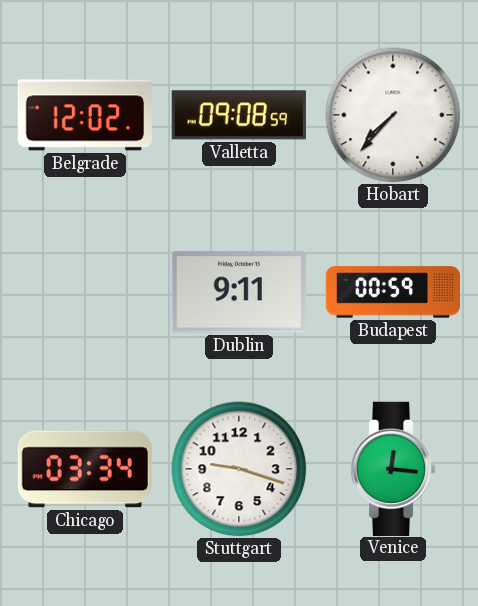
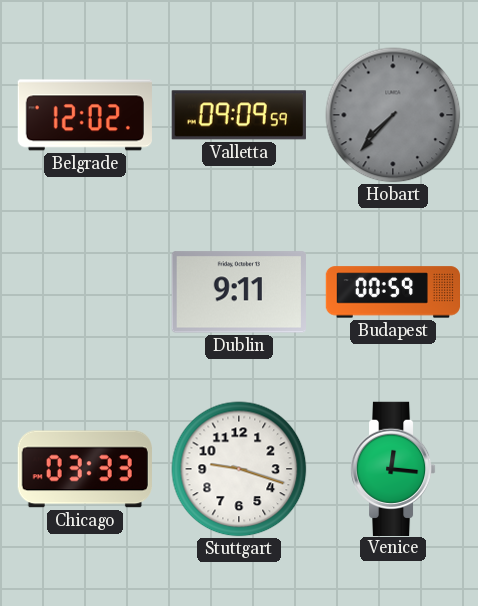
Valletta: 09:08 -> 09:09
Hobart dial: white -> grey
Chicago: 03:34 -> 03:33
